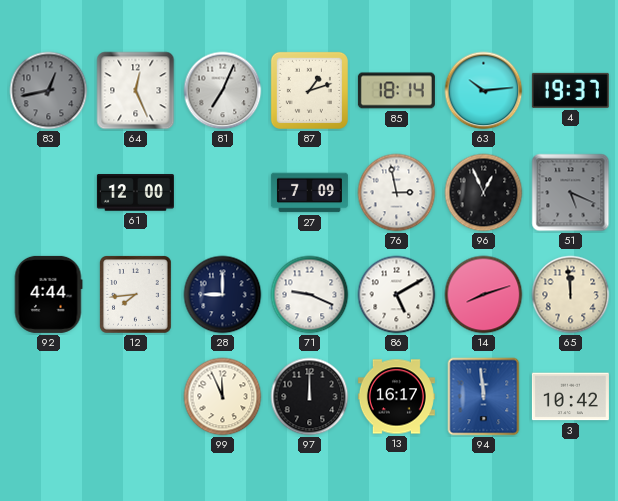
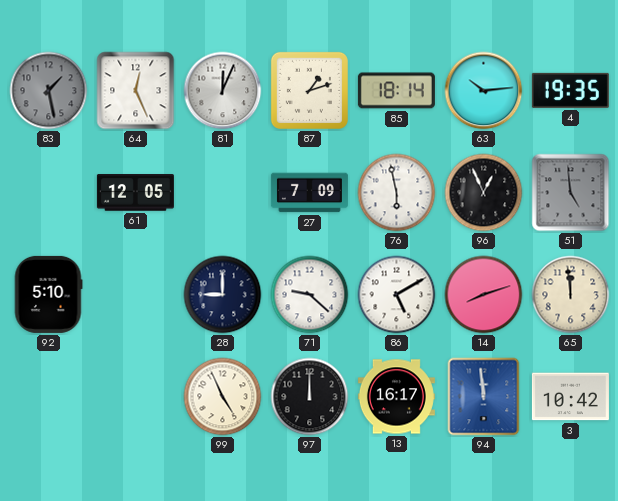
83: 12:43 -> 1:28
81: 7:04 -> 12:04
4: 19:37 -> 19:35
61: 12:00 -> 12:05
76: 2:58 -> 5:58
51: 5:19 -> 4:59
92: 4:44 -> 5:10
12: 7:44 -> none
71: 9:19 -> 9:22
99: 11:56 -> 4:56
